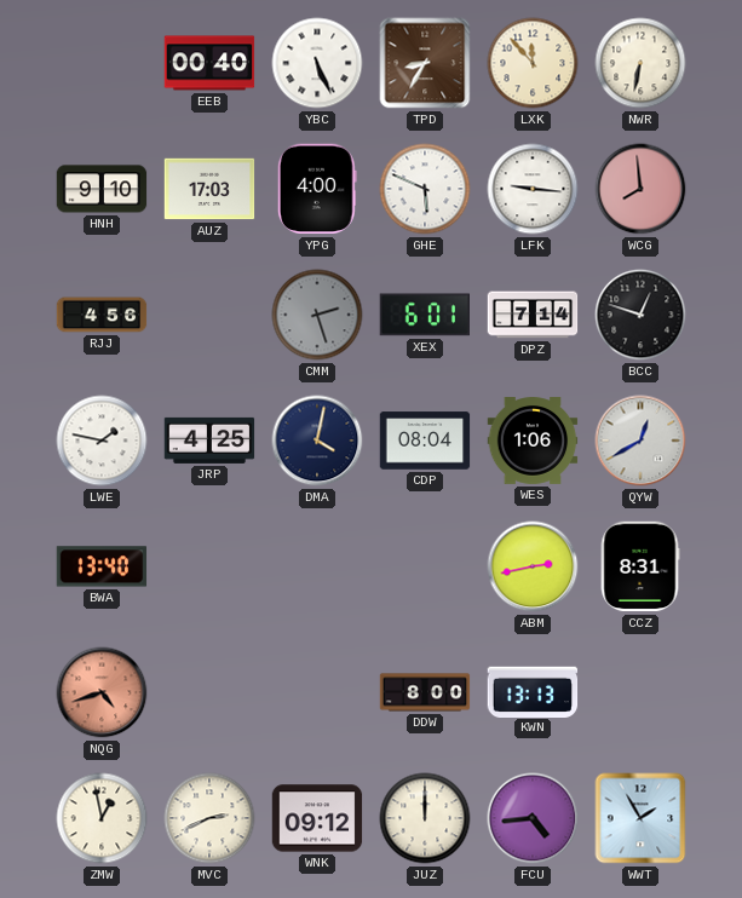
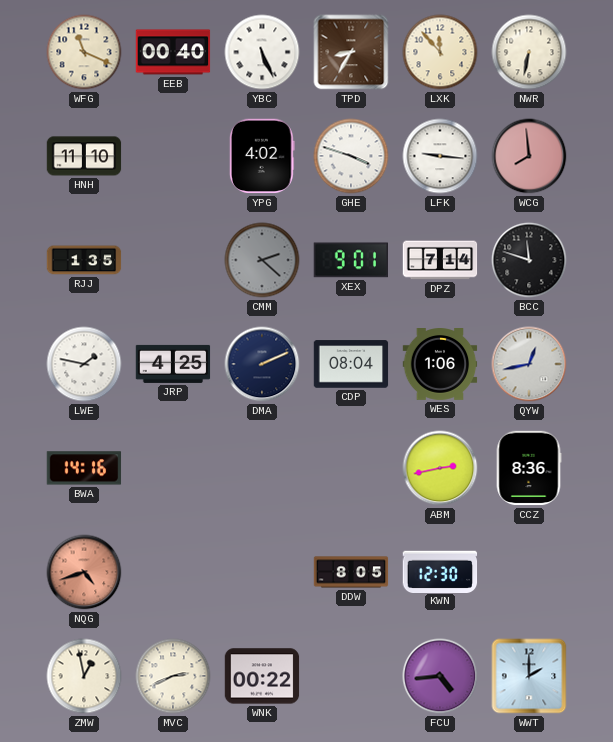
WFG: none -> 11:19
HNH: 9:10 -> 11:10
AUZ: 17:03 -> none
YPG: 4:00 -> 4:02
GHE: 5:49 -> 3:48
RJJ: 4:56 -> 1:35
CMM: 2:27 -> 2:22
XEX: 6:01 -> 9:01
BCC: 12:48 -> 11:48
DMA: 4:02 -> 2:11
QYW: 12:40 -> 12:43
BWA: 13:40 -> 14:16
CCZ: 8:31 -> 8:36
DDW: 8:00 -> 8:05
KWN: 13:13 -> 12:30
WNK: 09:12 -> 00:22
JUZ: 12:00 -> none
WWT: 1:55 -> 2:00
